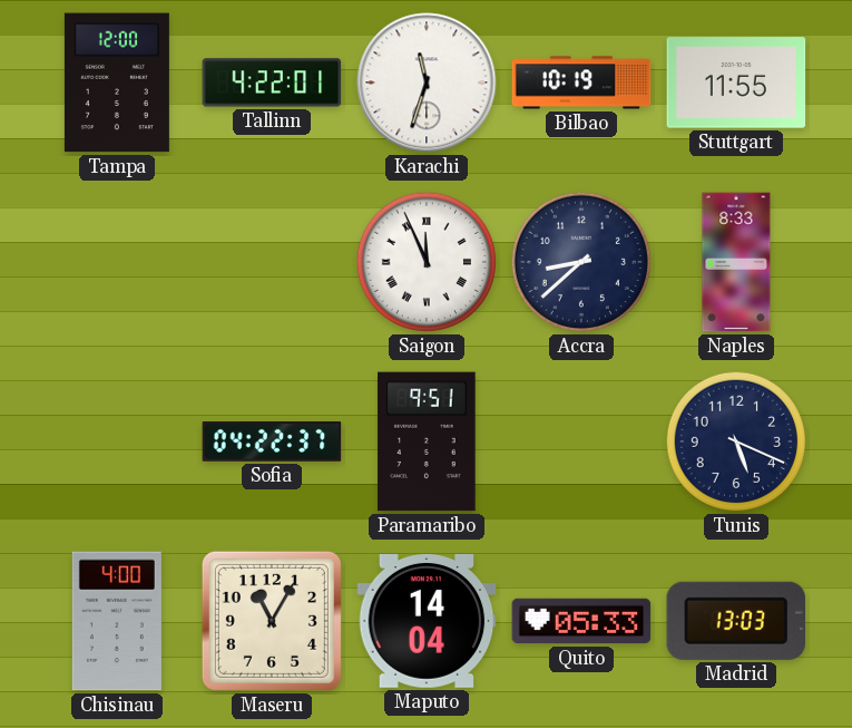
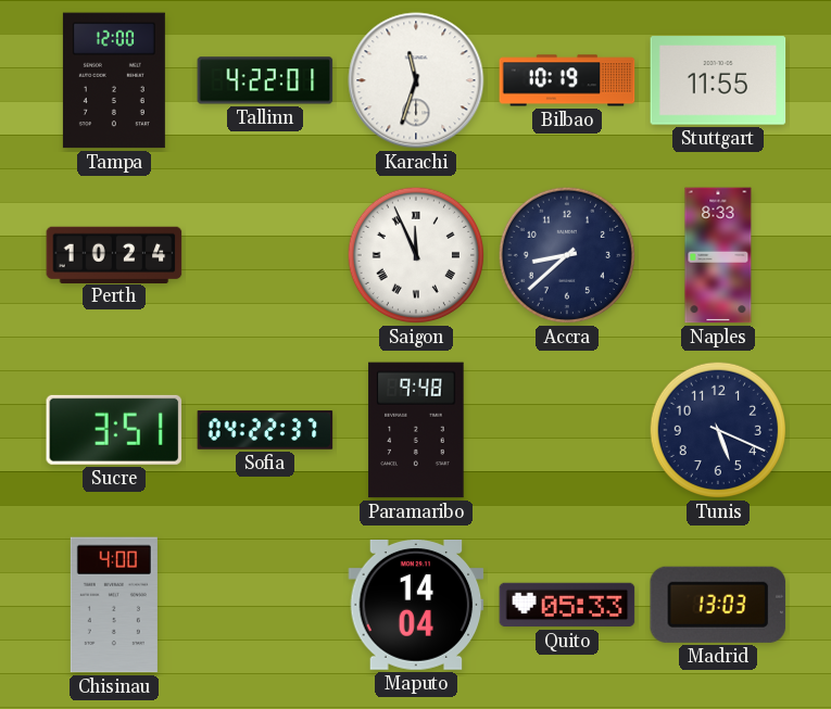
Perth: none -> 10:24
Sucre: none -> 3:51
Paramaribo: 9:51 -> 9:48
Maseru: 11:05 -> none
